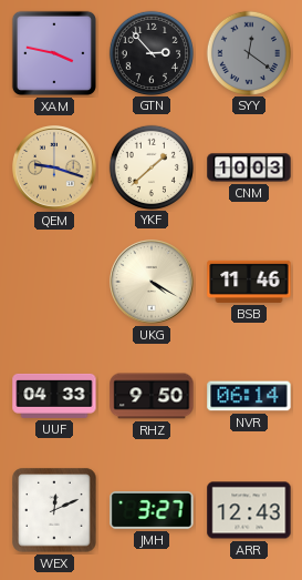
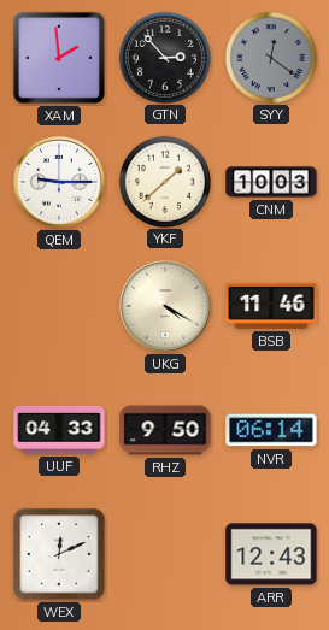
XAM: 3:47 -> 1:59
QEM: 9:18 -> 9:15
QEM dial: champagne -> white
JMH: 3:27 -> none
